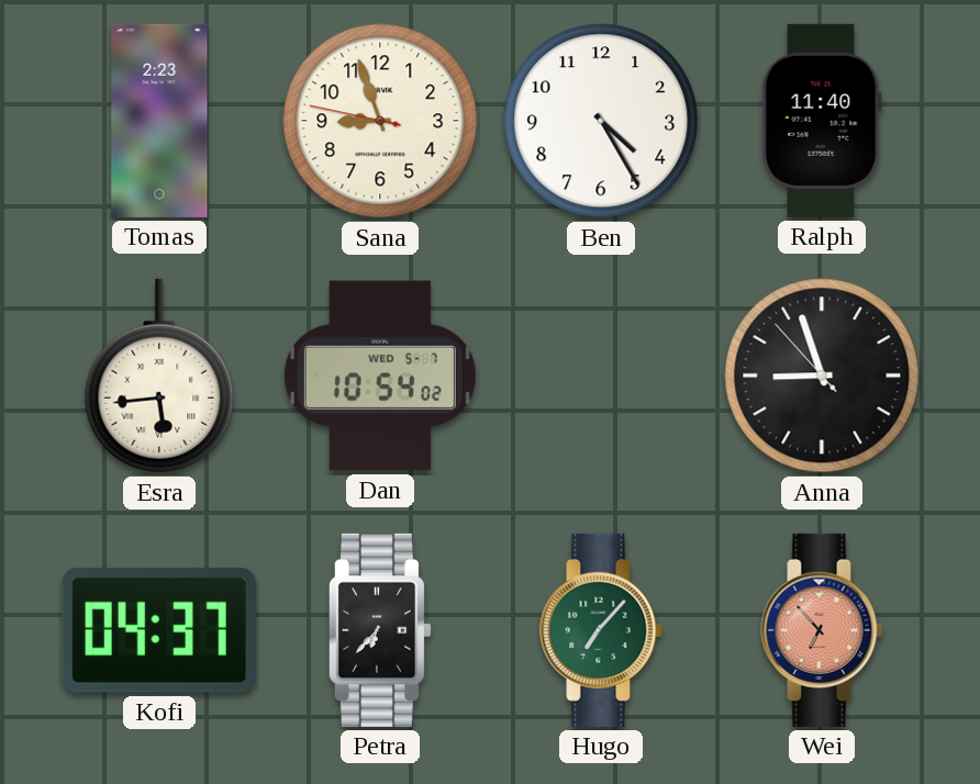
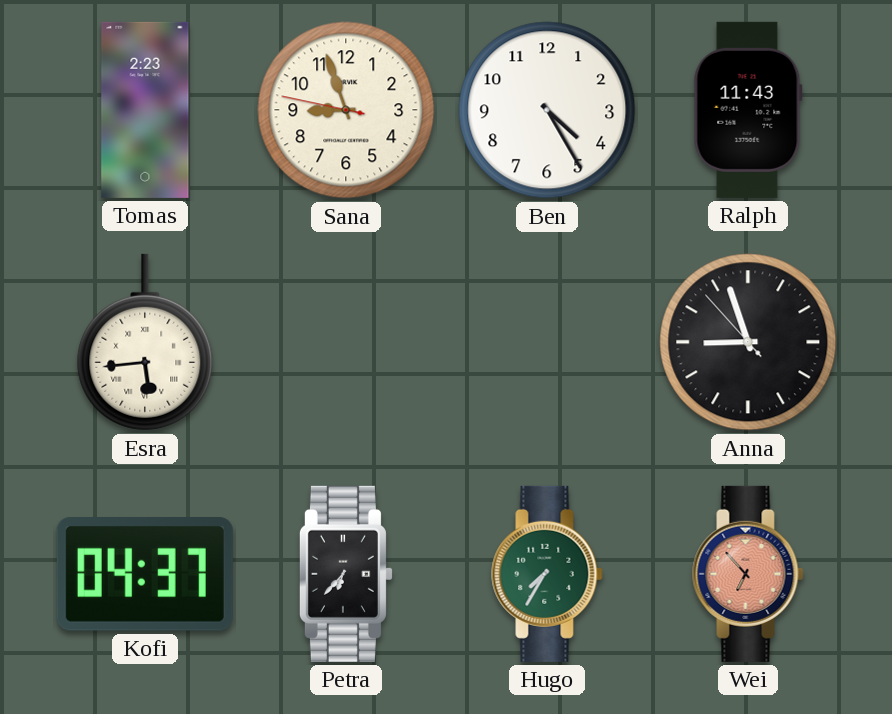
Ralph: 11:40 -> 11:43
Dan: 10:54 -> none
Hugo: 7:07 -> 7:35
